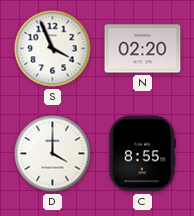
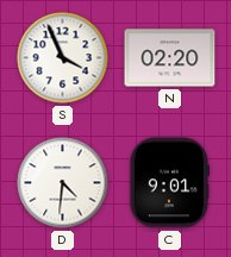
D: 4:00 -> 4:31
C: 8:55 -> 9:01
